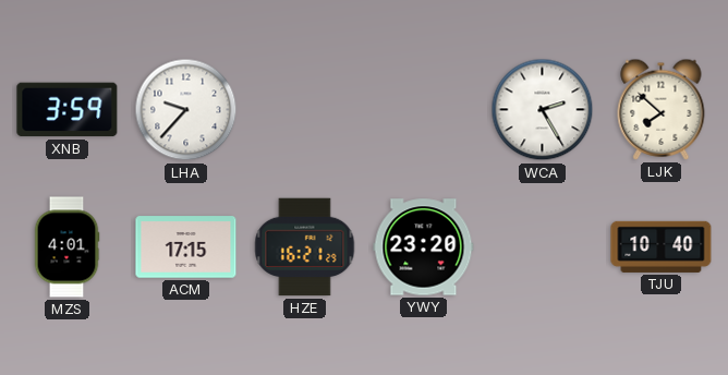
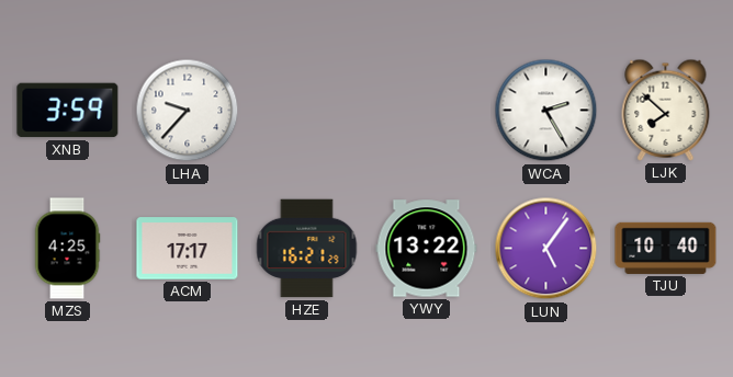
MZS: 4:01 -> 4:25
ACM: 17:15 -> 17:17
YWY: 23:20 -> 13:22
LUN: none -> 5:06
